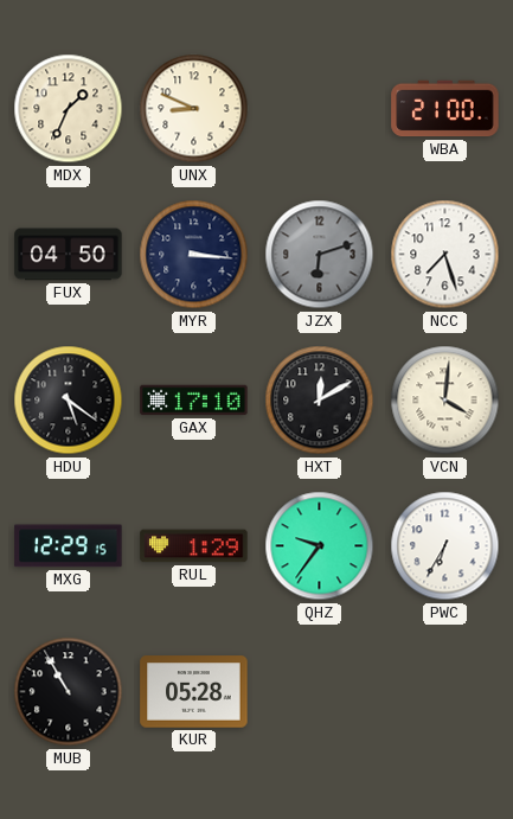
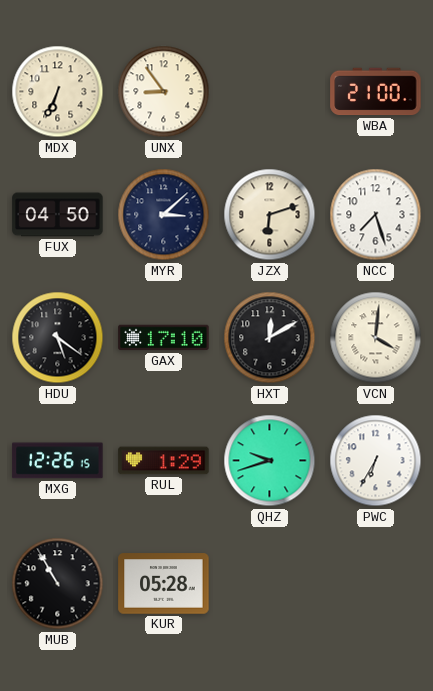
MDX: 1:34 -> 6:34
UNX: 8:49 -> 8:54
MYR: 3:16 -> 3:08
JZX dial: grey -> cream
MXG: 12:29 -> 12:26
QHZ: 9:36 -> 9:42
